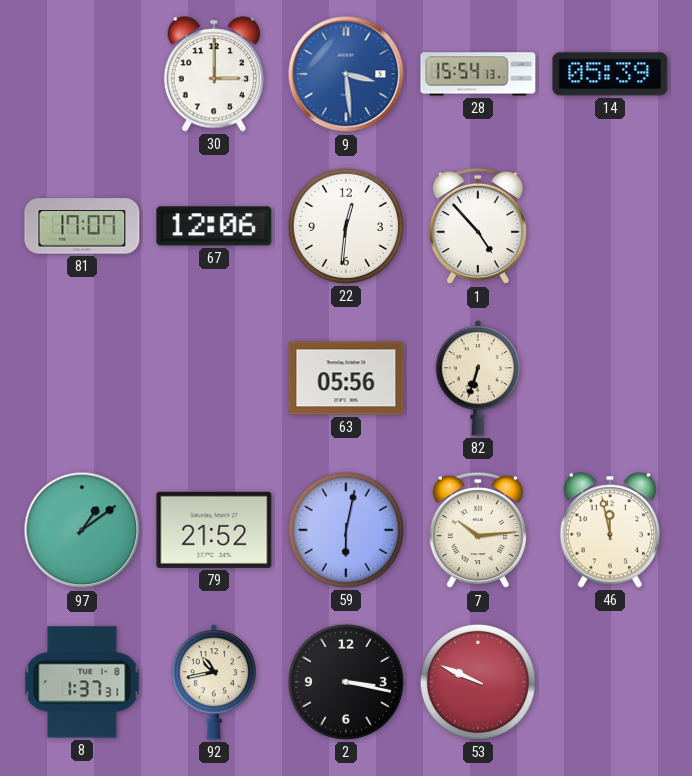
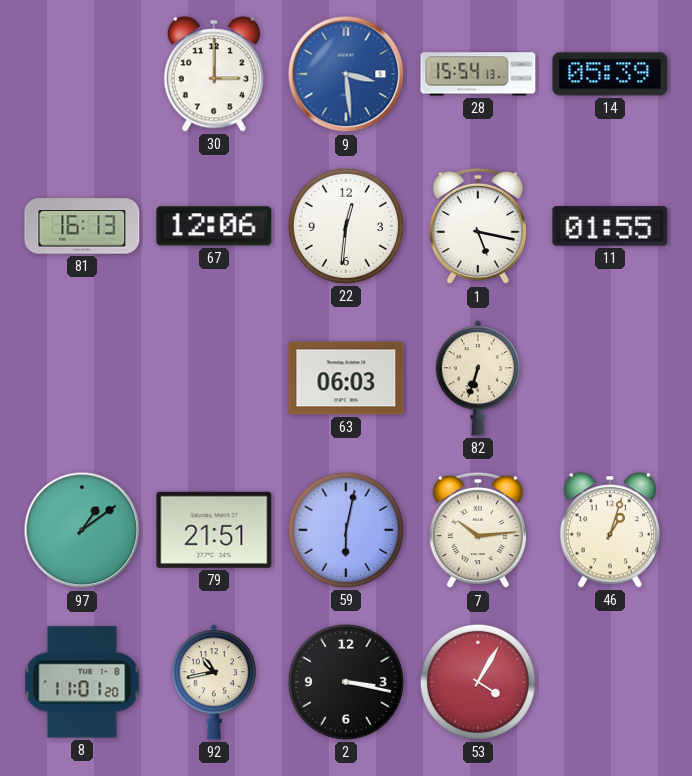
81: 17:07 -> 16:13
1: 4:53 -> 5:17
11: none -> 01:55
63: 05:56 -> 06:03
79: 21:52 -> 21:51
46: 11:58 -> 1:03
8: 1:37 -> 11:01
53: 9:49 -> 4:05
